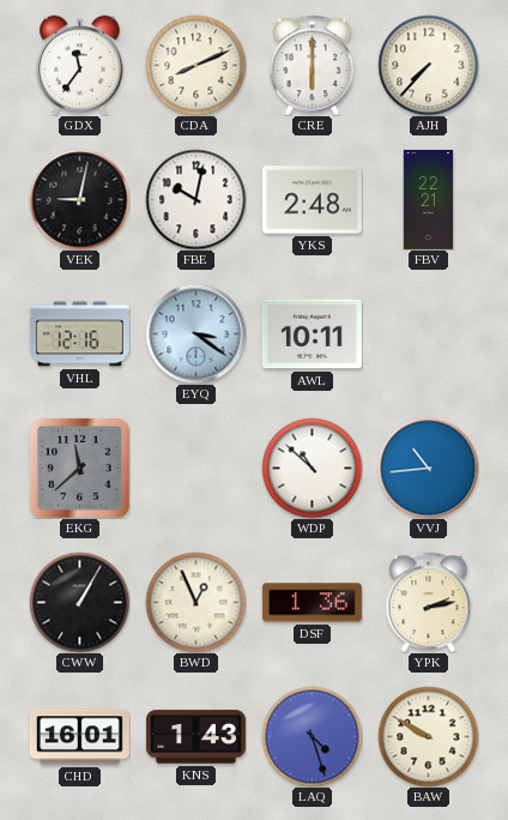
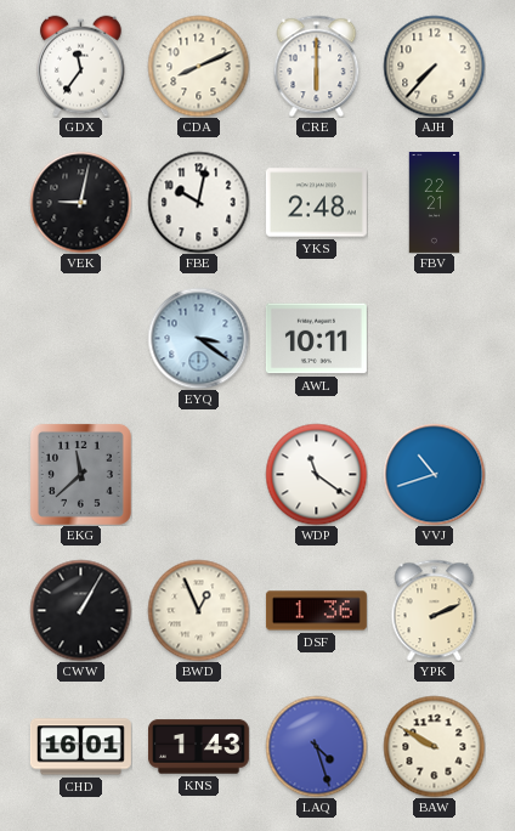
VHL: 12:16 -> none
WDP: 10:52 -> 11:21
VVJ: 10:44 -> 10:42
YPK: 2:13 -> 2:11
